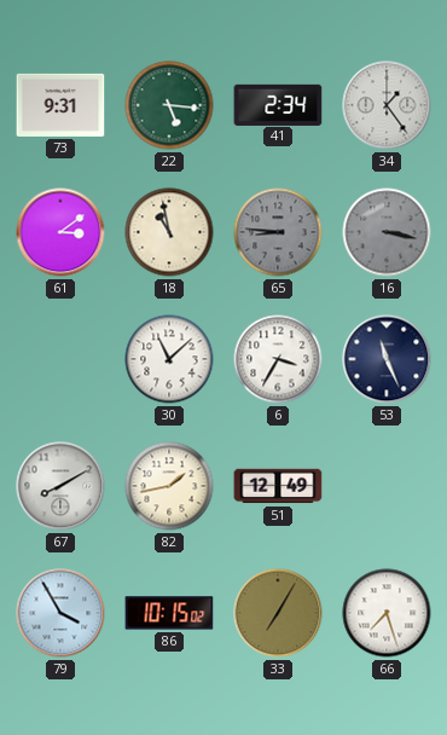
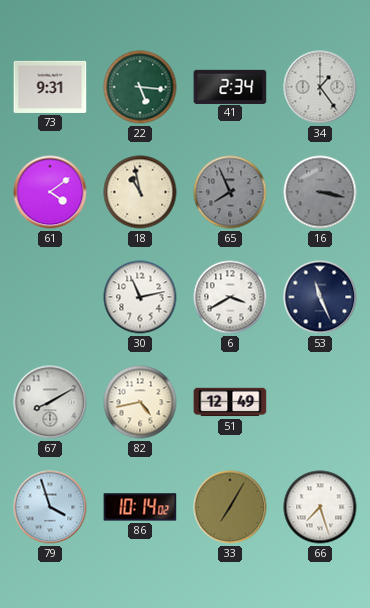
61: 3:09 -> 4:09
65: 8:46 -> 7:56
30: 11:08 -> 11:13
6: 3:35 -> 3:40
82: 1:43 -> 4:43
79: 3:55 -> 3:57
86: 10:15 -> 10:14
